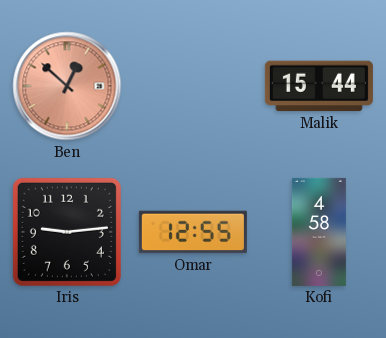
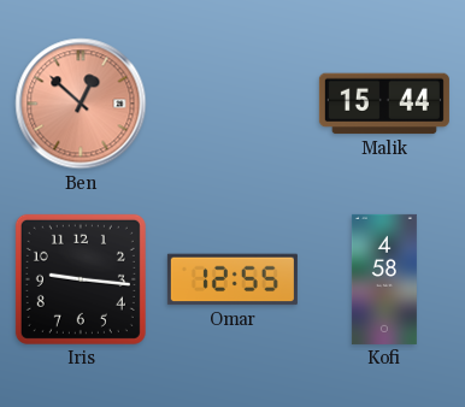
Iris: 9:14 -> 9:16
